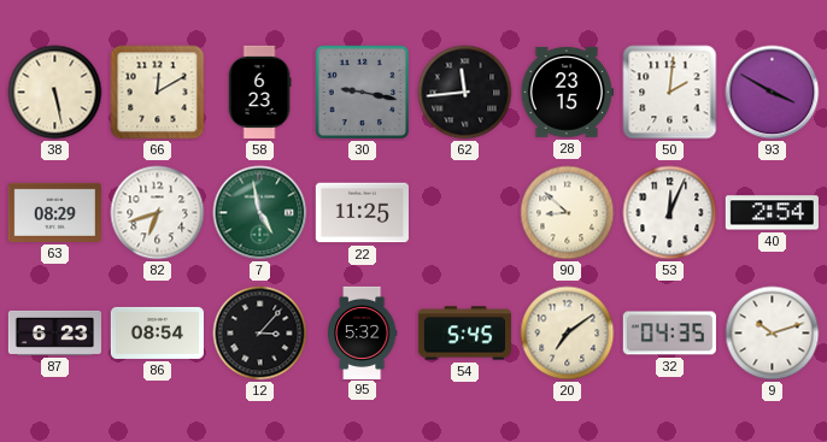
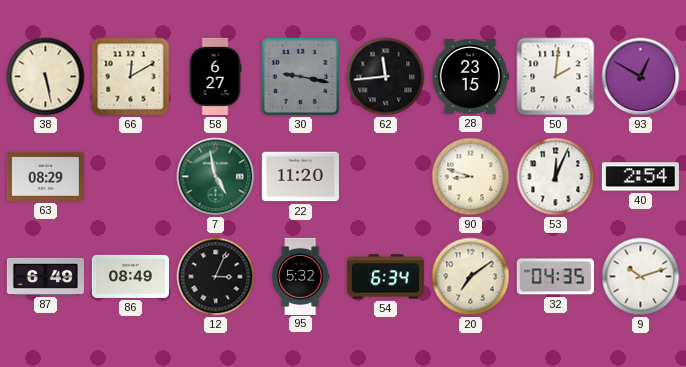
58: 6:23 -> 6:27
93: 3:50 -> 12:50
82: 6:42 -> none
22: 11:25 -> 11:20
90: 8:52 -> 8:48
87: 6:23 -> 6:49
86: 08:54 -> 08:49
12: 3:07 -> 3:04
54: 5:45 -> 6:34
